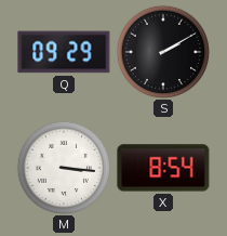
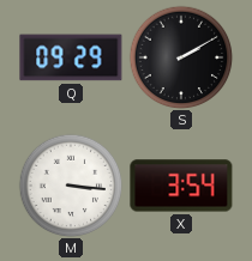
X: 8:54 -> 3:54
